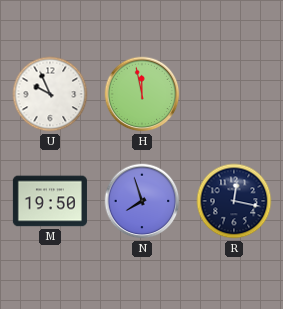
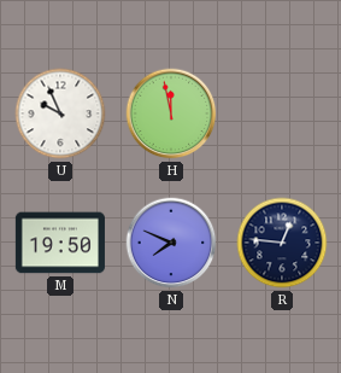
N: 7:57 -> 7:49
R: 12:17 -> 12:46
